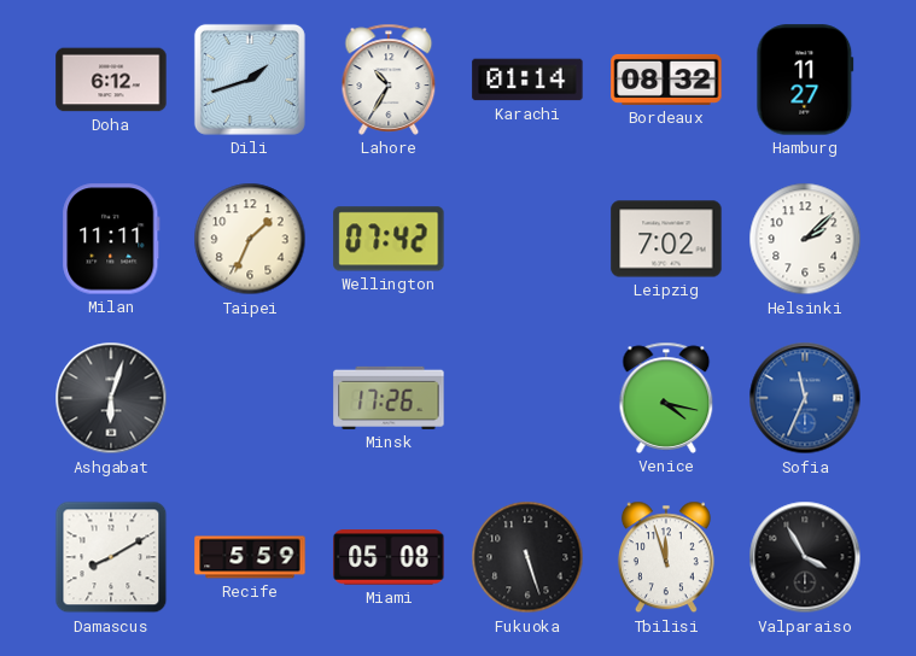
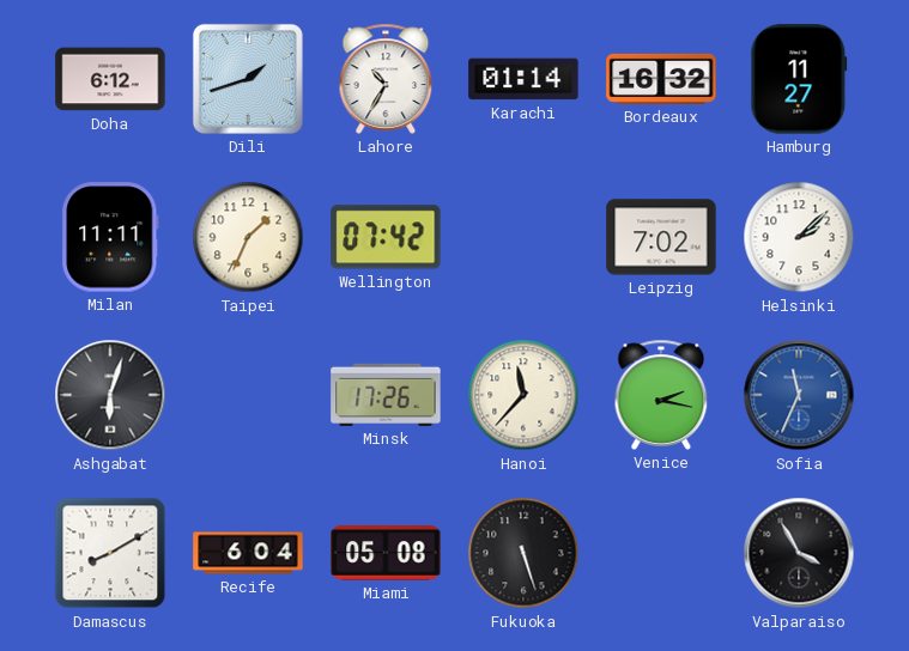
Bordeaux: 08:32 -> 16:32
Hanoi: none -> 11:37
Venice: 4:17 -> 2:17
Recife: 5:59 -> 6:04
Tbilisi: 11:57 -> none
